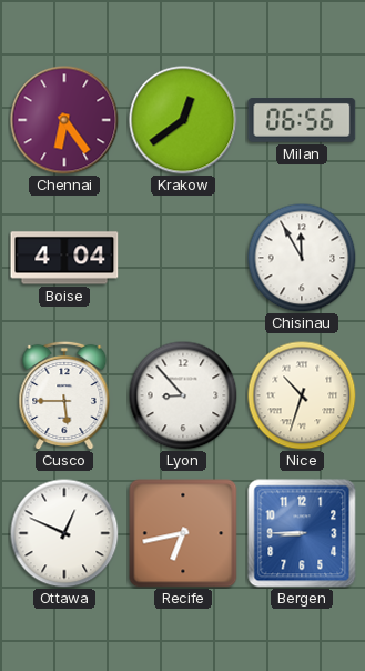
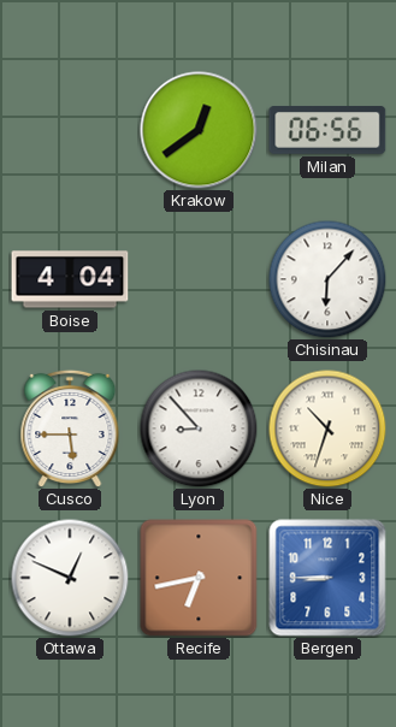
Chennai: 6:24 -> none
Chisinau: 11:55 -> 6:07
